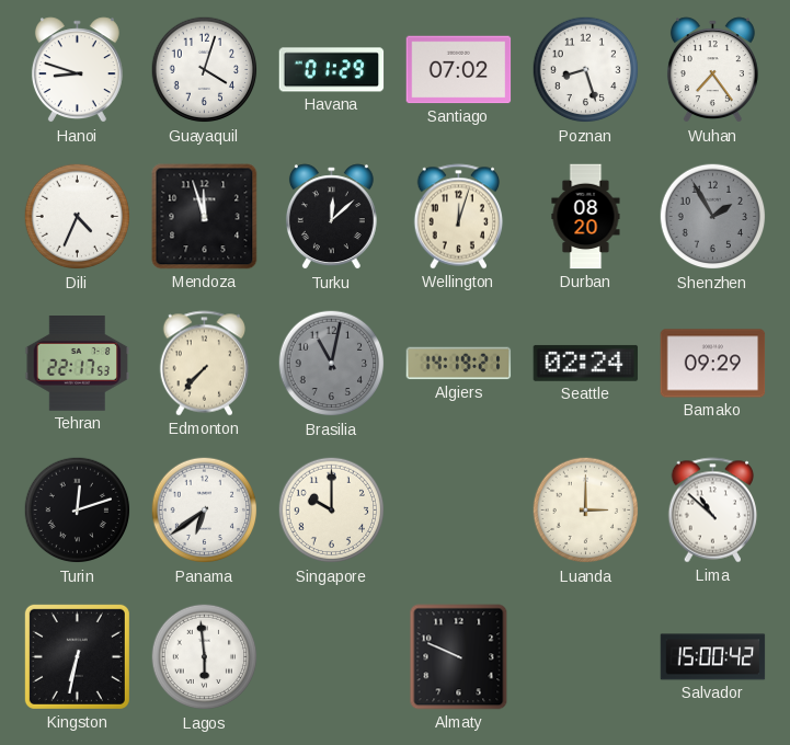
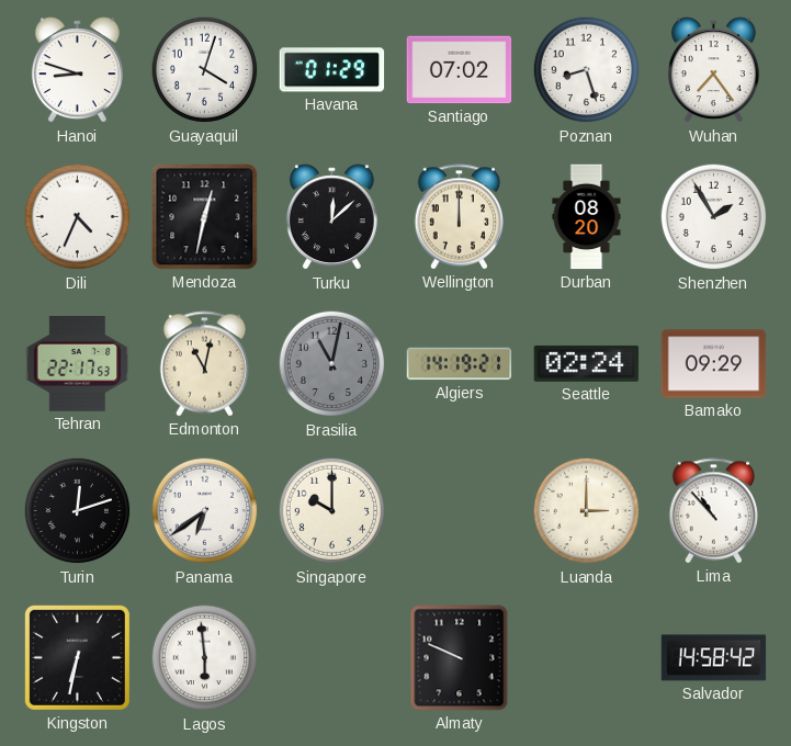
Mendoza: 11:57 -> 12:32
Wellington: 12:03 -> 12:00
Shenzhen dial: grey -> white
Edmonton: 7:37 -> 11:02
Lima: 10:52 -> 10:53
Salvador: 15:00 -> 14:58
